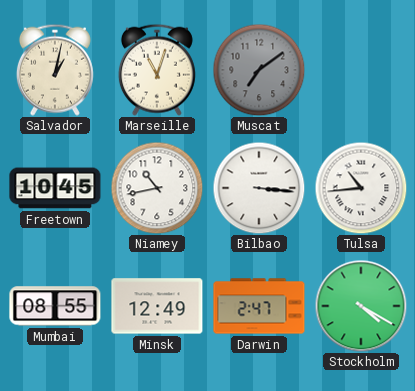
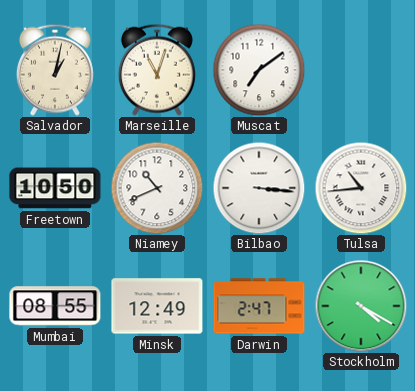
Muscat dial: grey -> white
Freetown: 10:45 -> 10:50
Niamey: 10:43 -> 10:41
